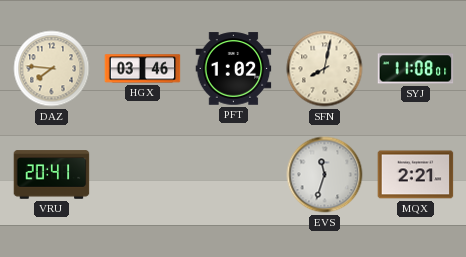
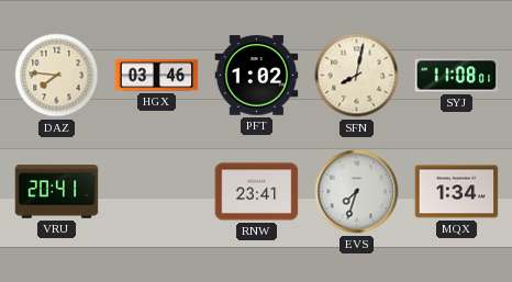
RNW: none -> 23:41
EVS: 11:33 -> 7:33
MQX: 2:21 -> 1:34
